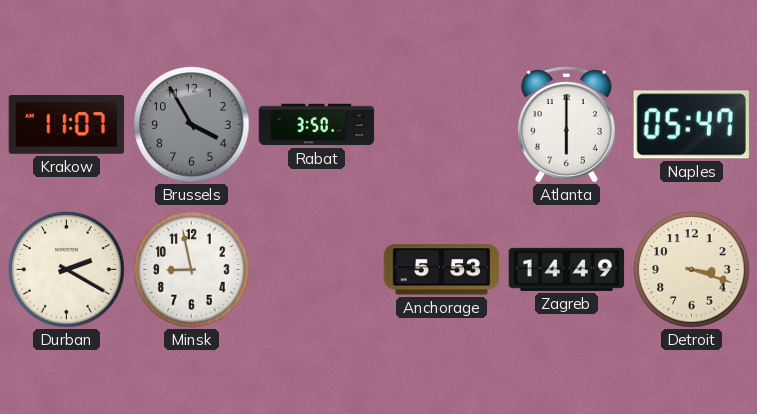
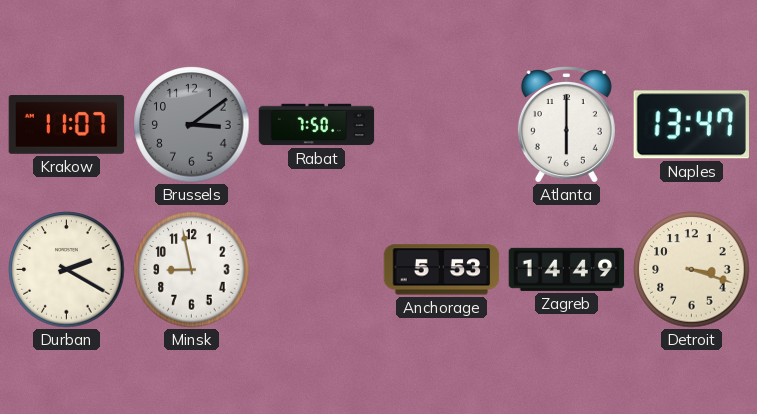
Brussels: 3:55 -> 3:09
Rabat: 3:50 -> 7:50
Naples: 05:47 -> 13:47
